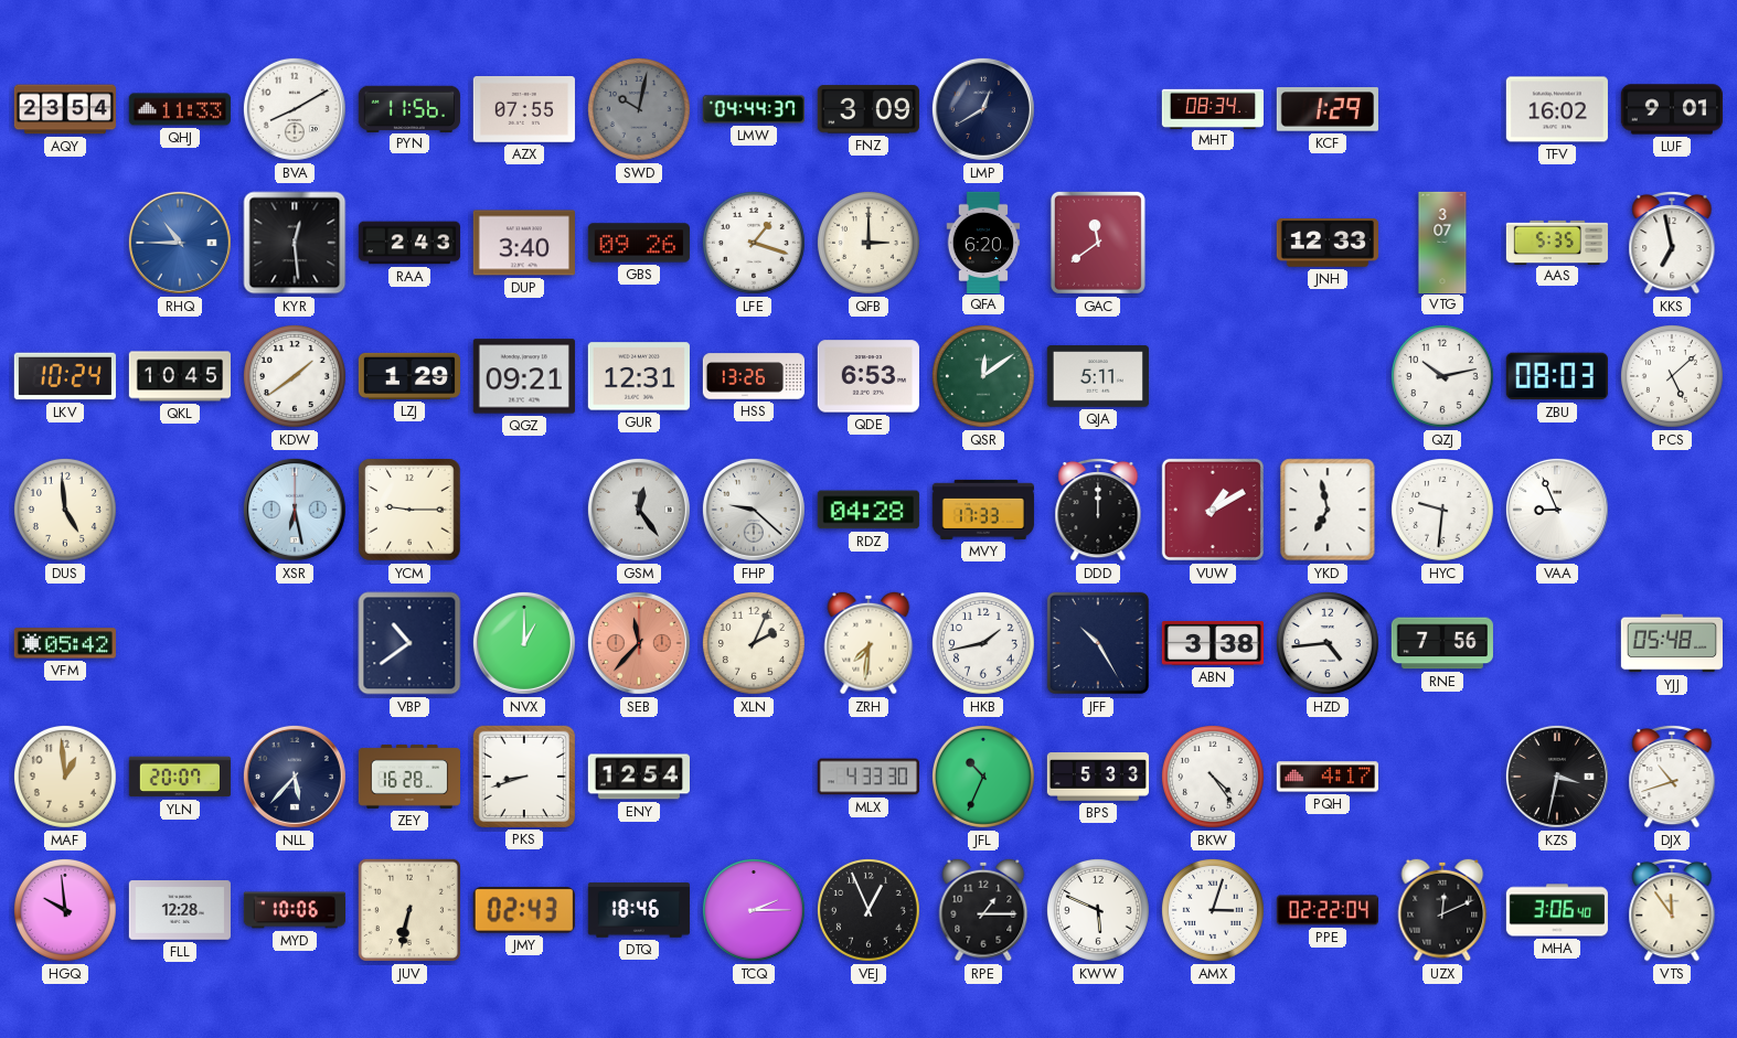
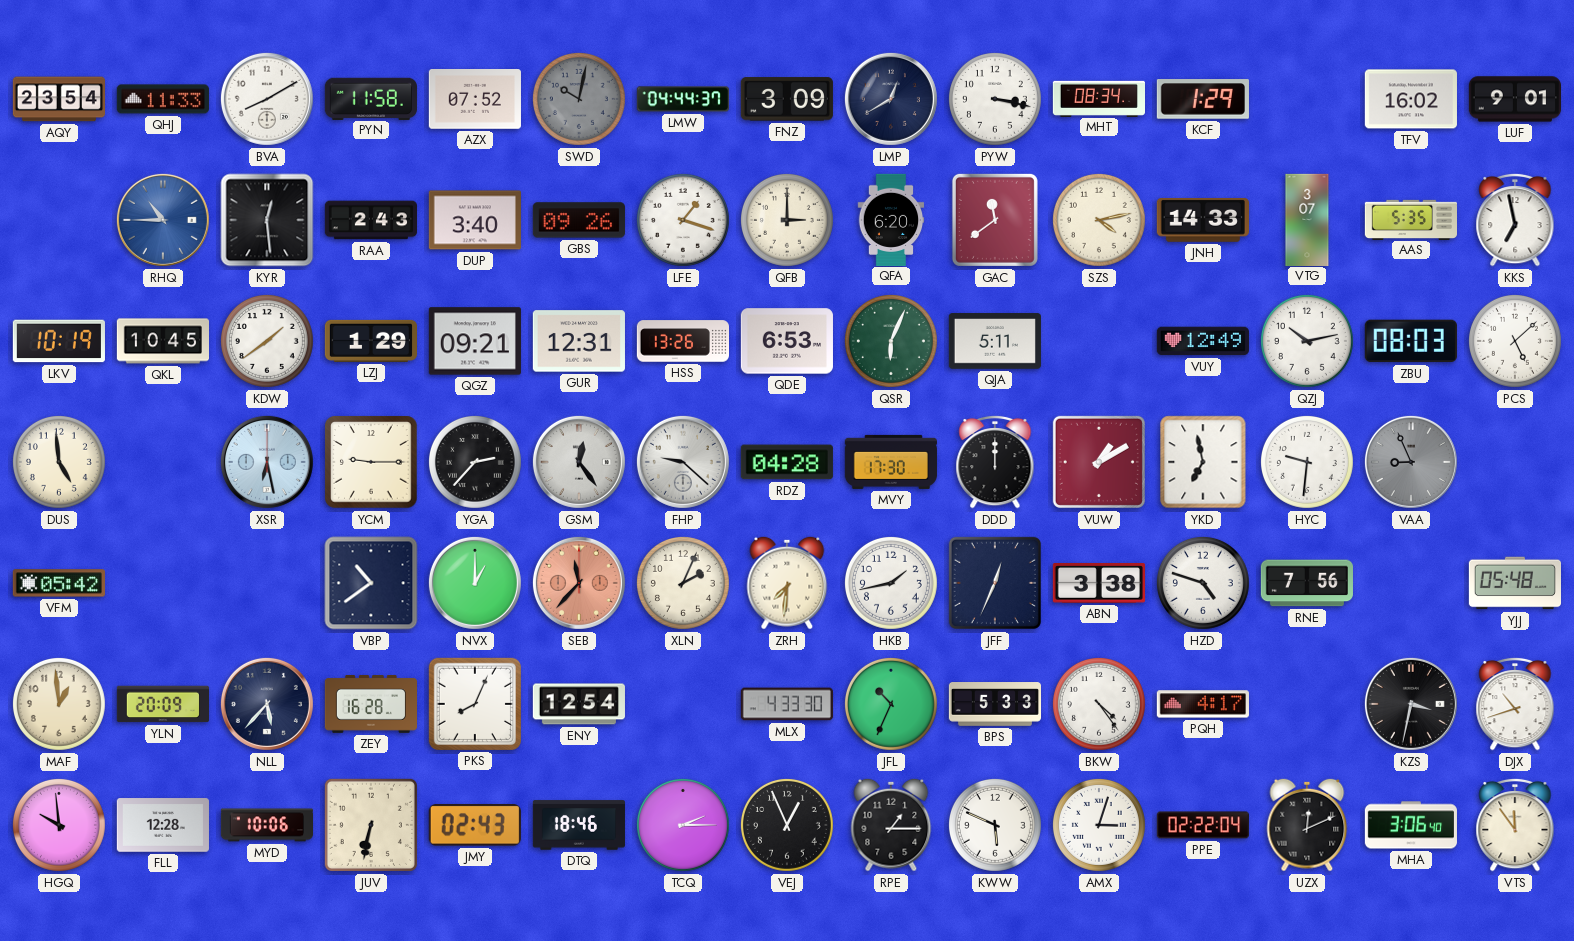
PYN: 11:56 -> 11:58
AZX: 07:55 -> 07:52
PYW: none -> 3:17
SZS: none -> 4:13
JNH: 12:33 -> 14:33
LKV: 10:24 -> 10:19
QSR: 12:09 -> 6:04
VUY: none -> 12:49
YGA: none -> 2:37
MVY: 17:33 -> 17:30
VAA dial: white -> grey
JFF: 10:25 -> 12:34
HZD: 4:44 -> 4:48
YLN: 20:07 -> 20:09
PKS: 8:42 -> 8:04
